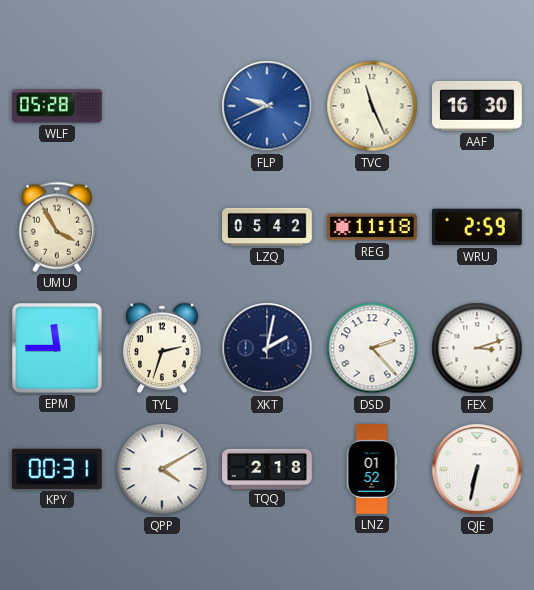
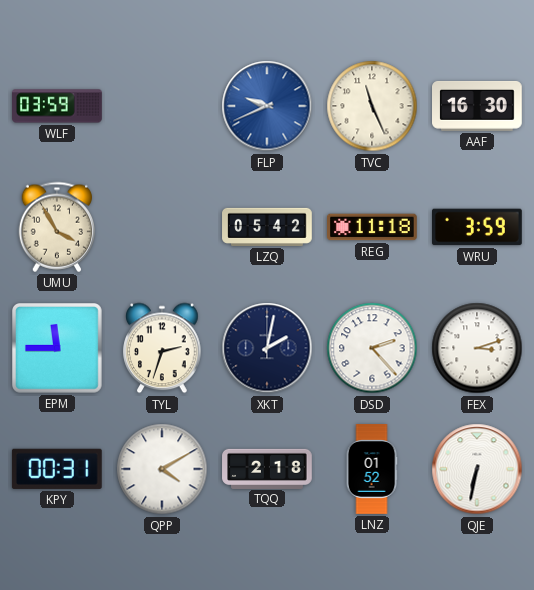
WLF: 05:28 -> 03:59
WRU: 2:59 -> 3:59
